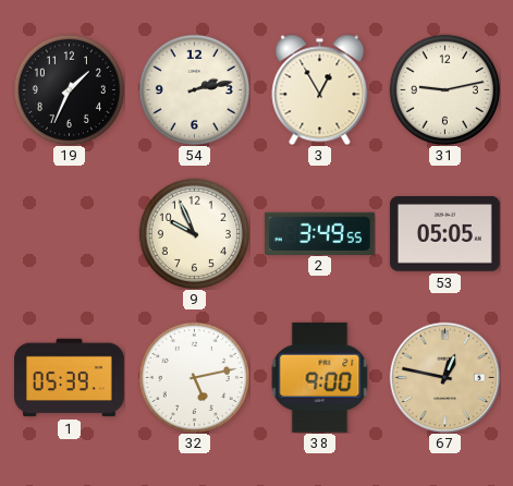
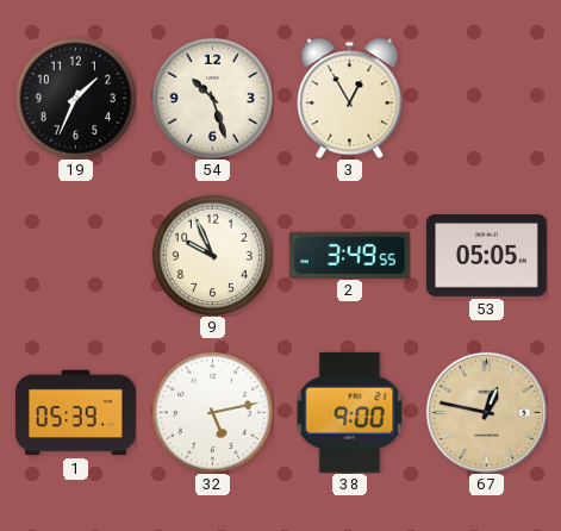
54: 2:13 -> 10:27
31: 9:13 -> none
